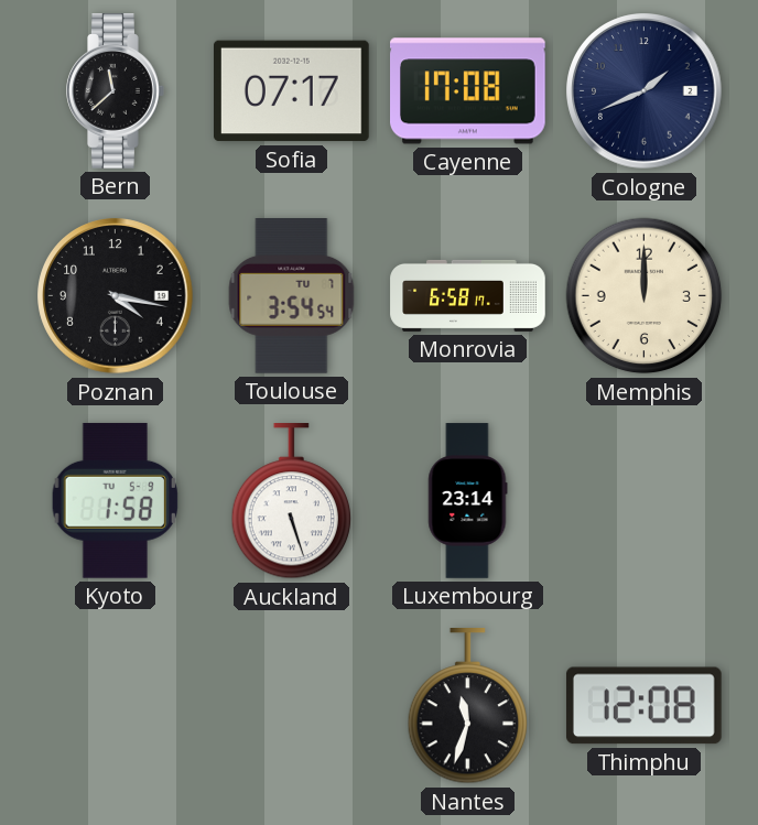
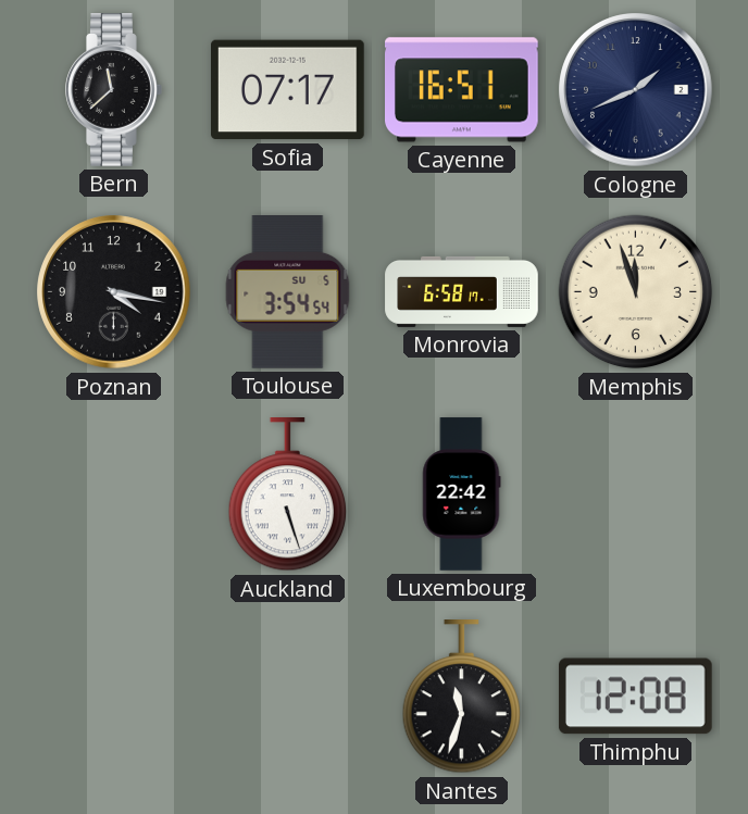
Cayenne: 17:08 -> 16:51
Toulouse date: TU 7 -> SU 5
Memphis: 12:00 -> 11:57
Kyoto: 1:58 -> none
Luxembourg: 23:14 -> 22:42
